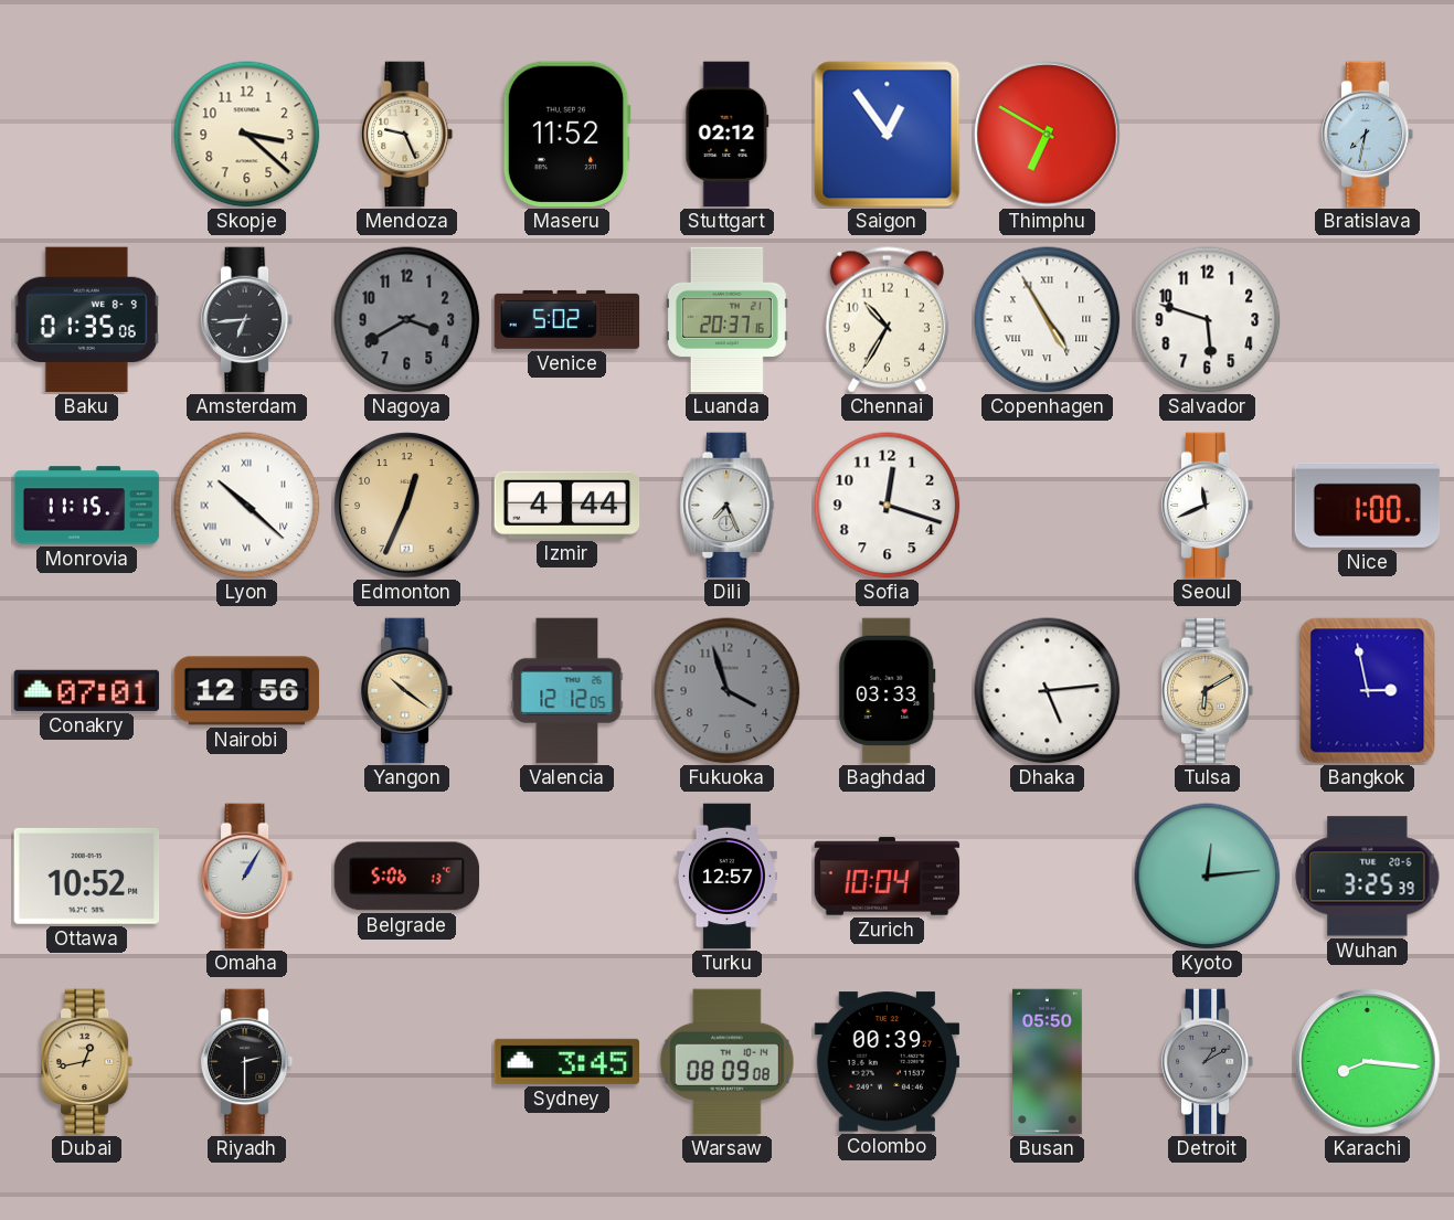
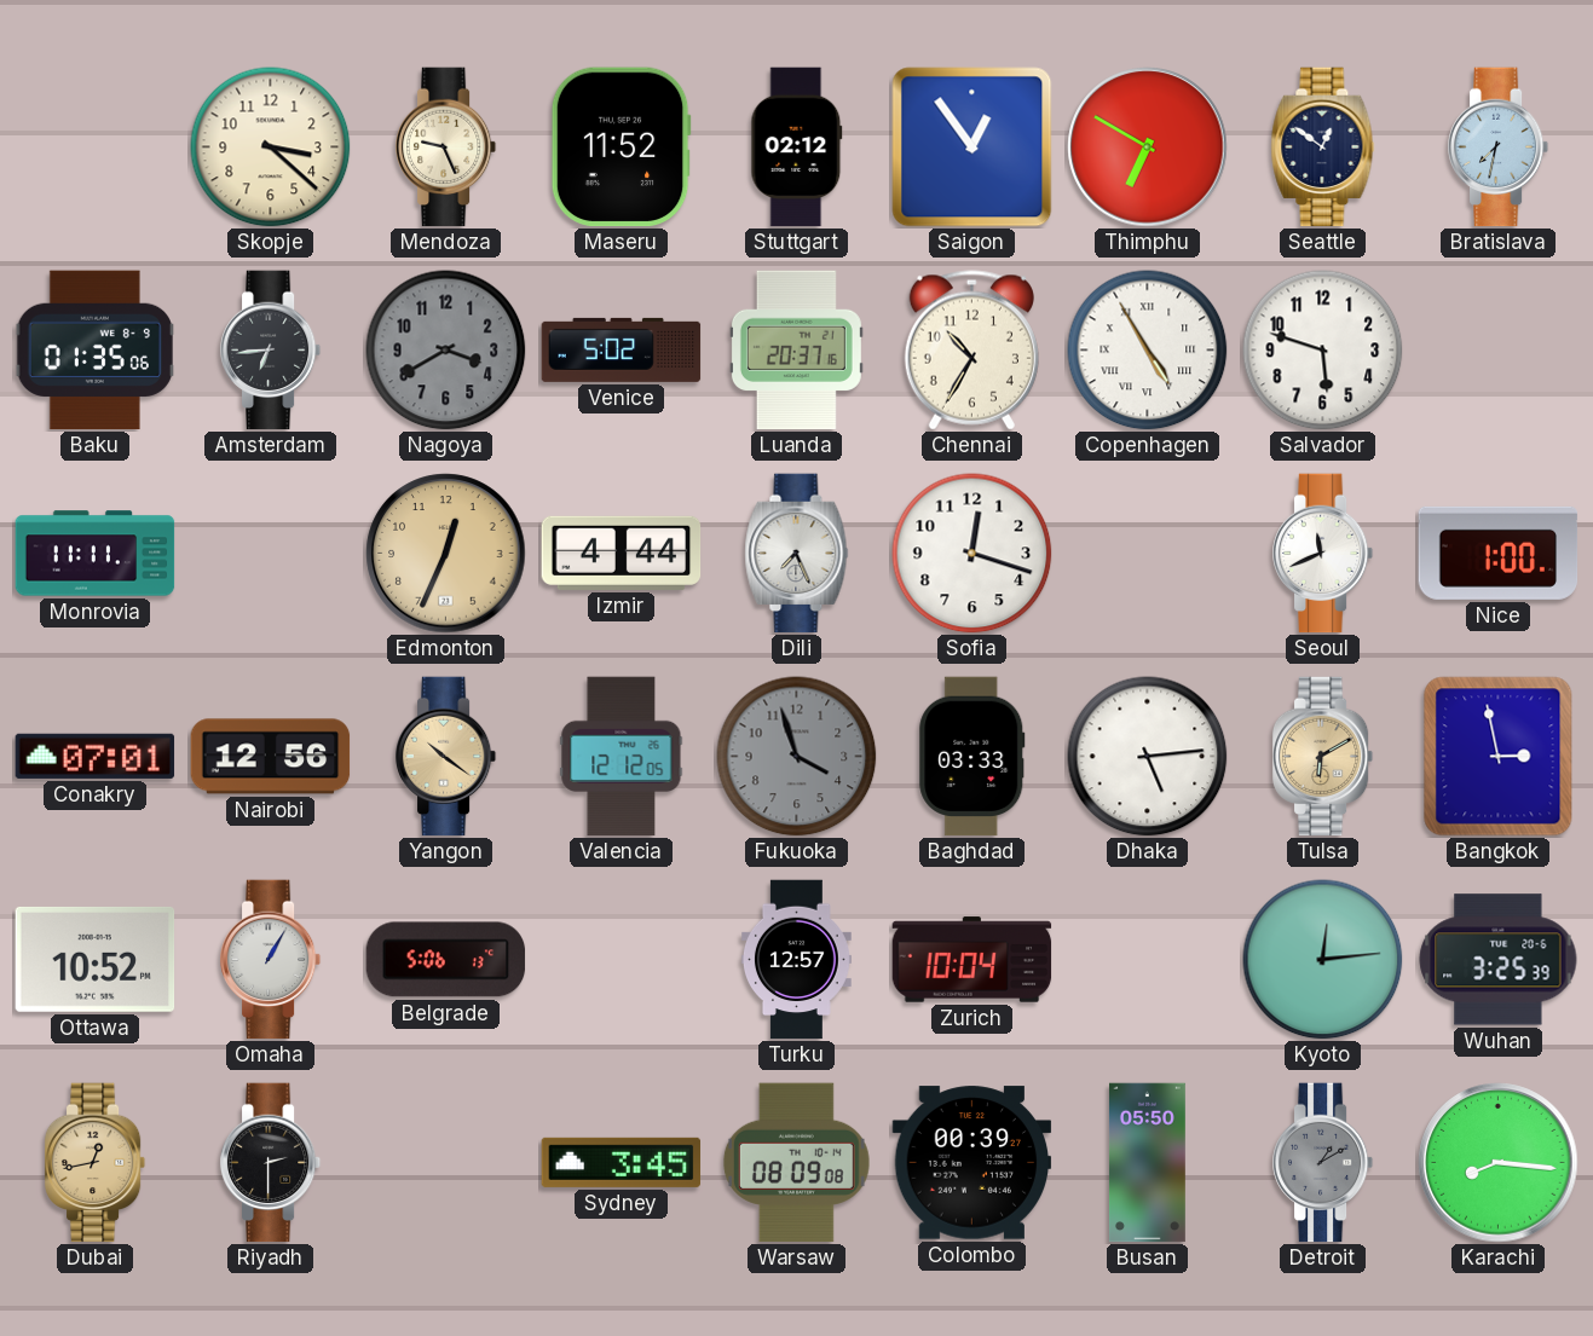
Seattle: none -> 12:51
Monrovia: 11:15 -> 11:11
Lyon: 10:22 -> none
